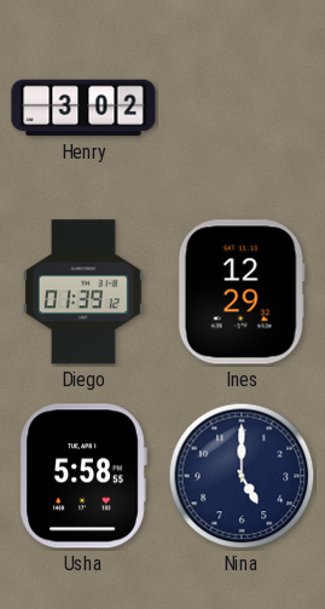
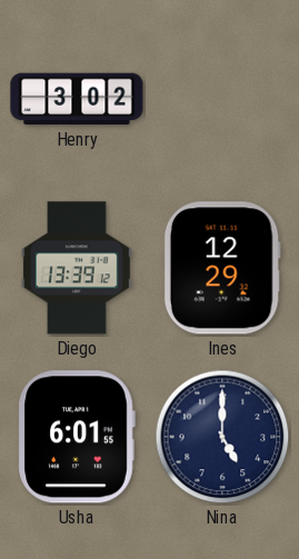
Diego: 01:39 -> 13:39
Usha: 5:58 -> 6:01
